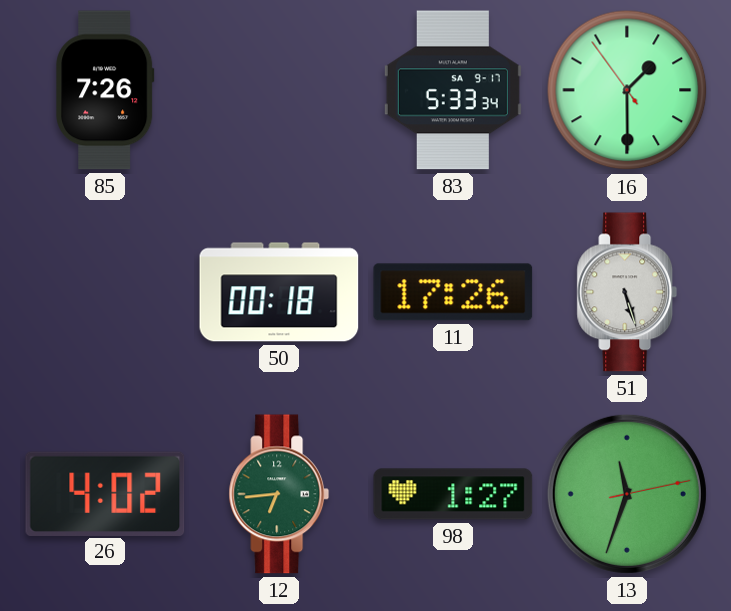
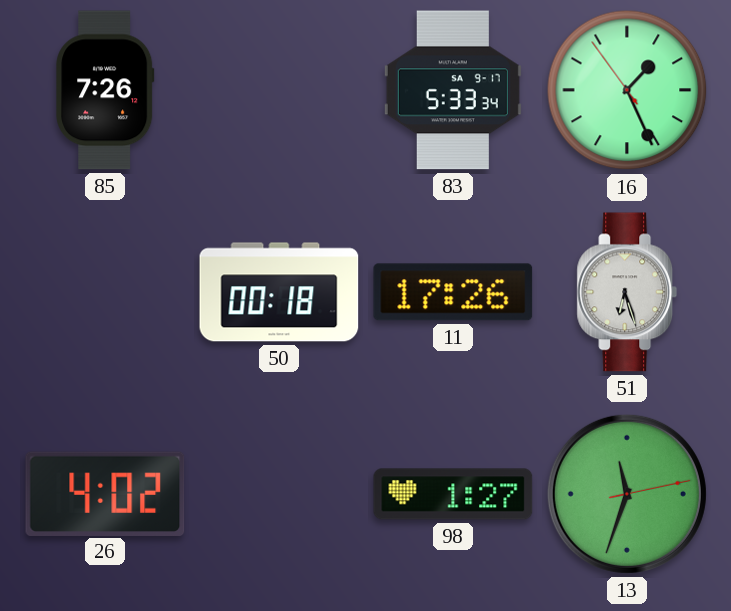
16: 1:29 -> 1:25
51: 5:27 -> 6:27
12: 6:44 -> none
